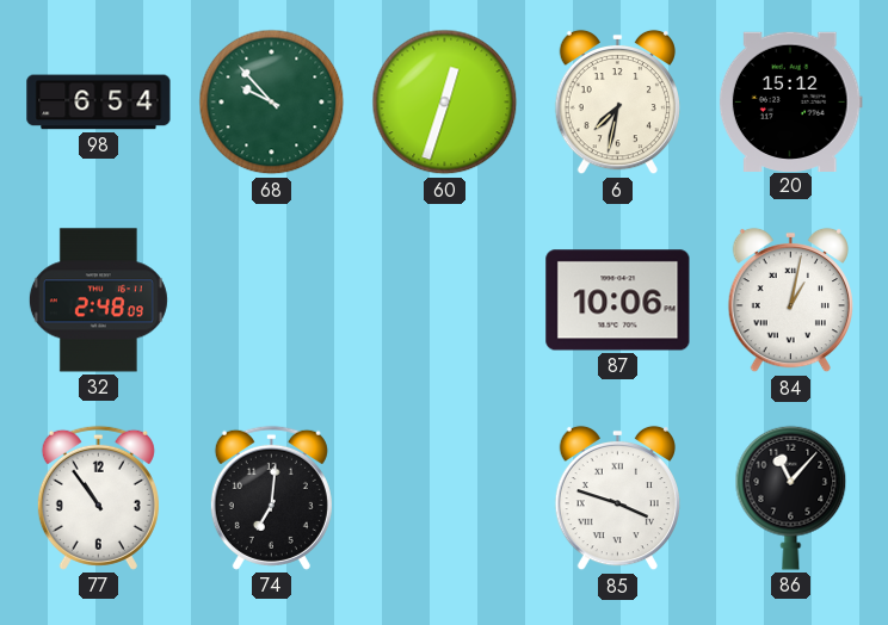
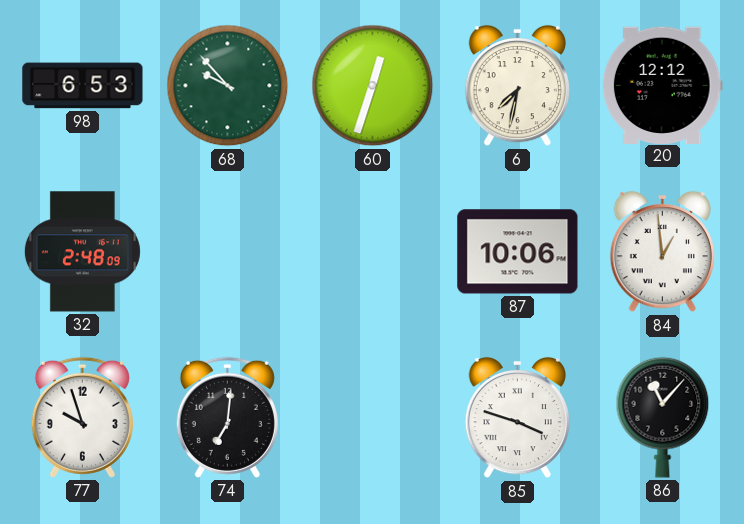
98: 6:54 -> 6:53
20: 15:12 -> 12:12
84: 1:02 -> 12:59
77: 10:54 -> 9:57
